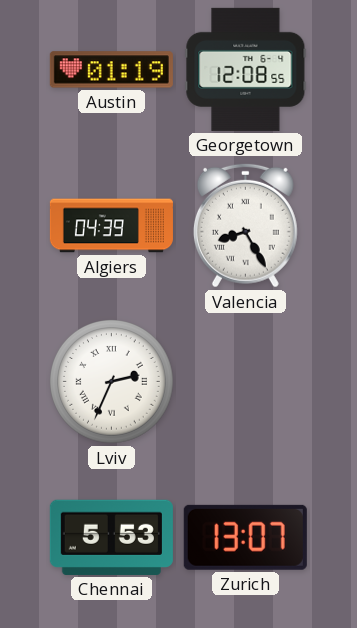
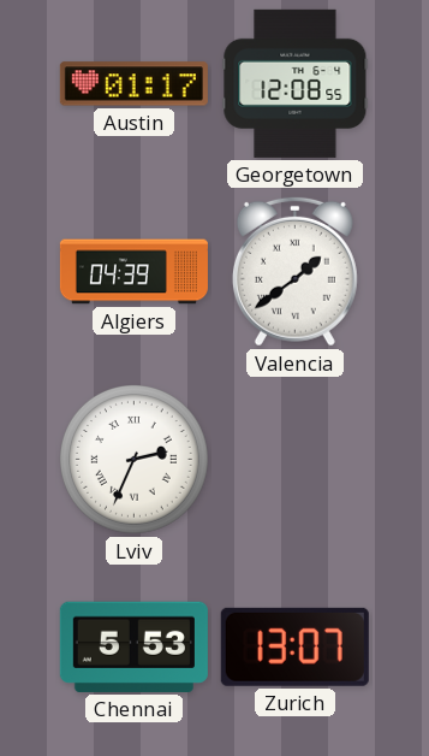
Austin: 01:19 -> 01:17
Valencia: 8:25 -> 1:39
